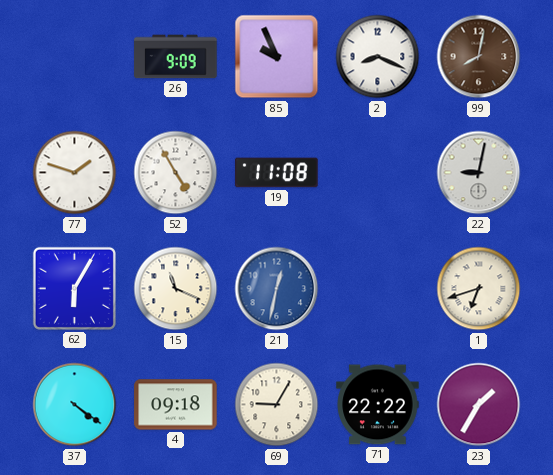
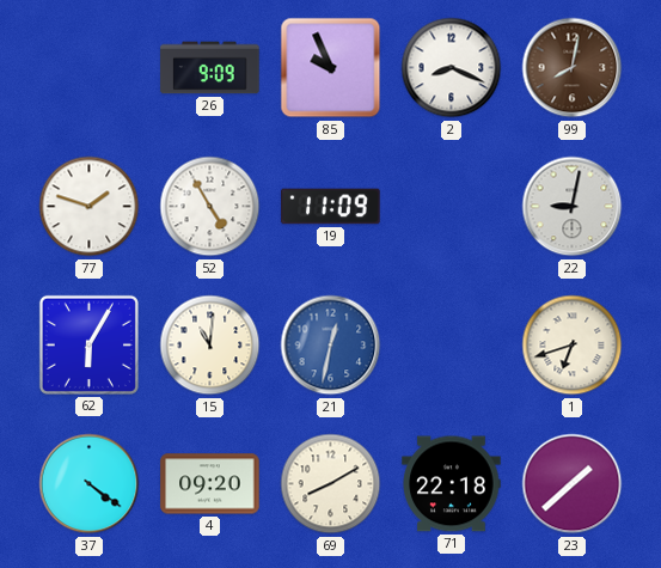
19: 11:08 -> 11:09
15: 11:19 -> 11:01
4: 09:18 -> 09:20
69: 9:05 -> 8:10
71: 22:22 -> 22:18
23: 1:35 -> 1:38
